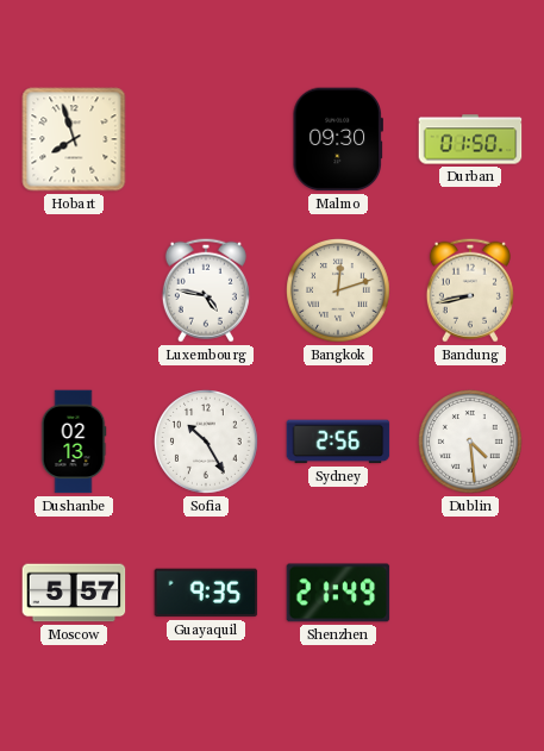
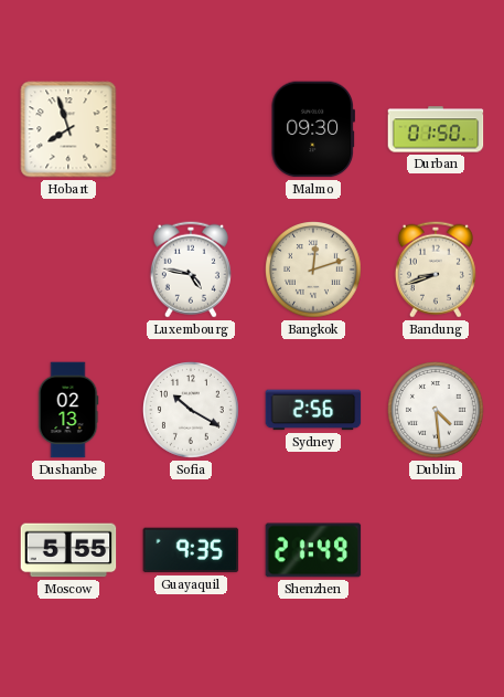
Bandung: 8:43 -> 8:42
Sofia: 10:25 -> 10:20
Moscow: 5:57 -> 5:55
